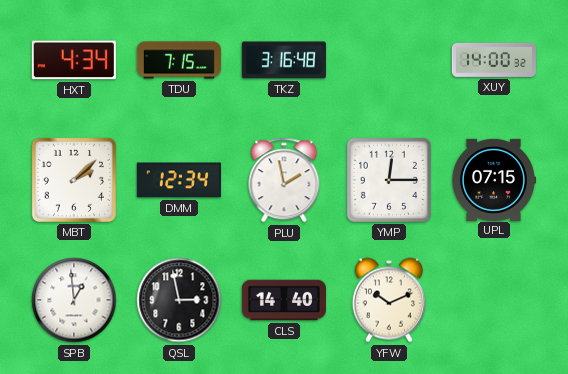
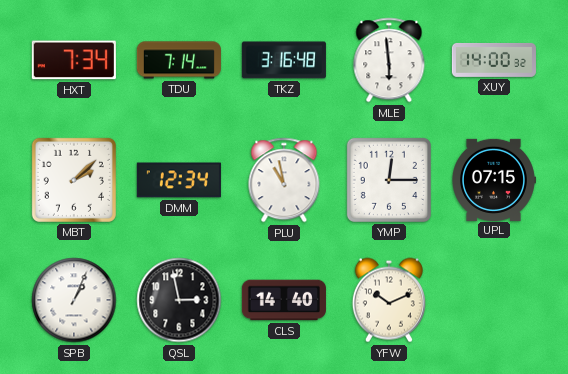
HXT: 4:34 -> 7:34
TDU: 7:15 -> 7:14
MLE: none -> 5:59
PLU: 1:58 -> 10:58
SPB: 12:59 -> 1:04
